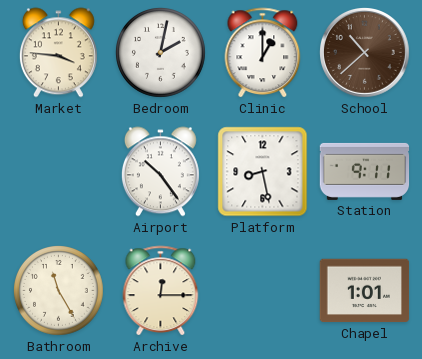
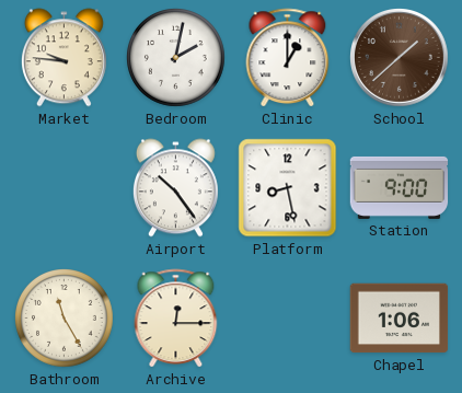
Market: 3:46 -> 9:46
School: 10:38 -> 1:38
Station: 9:11 -> 9:00
Chapel: 1:01 -> 1:06
